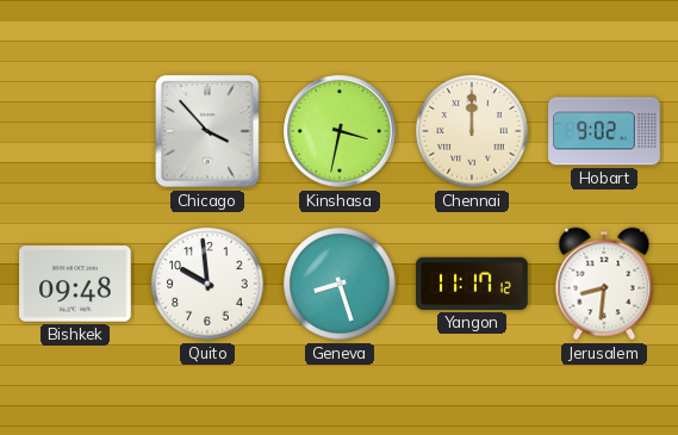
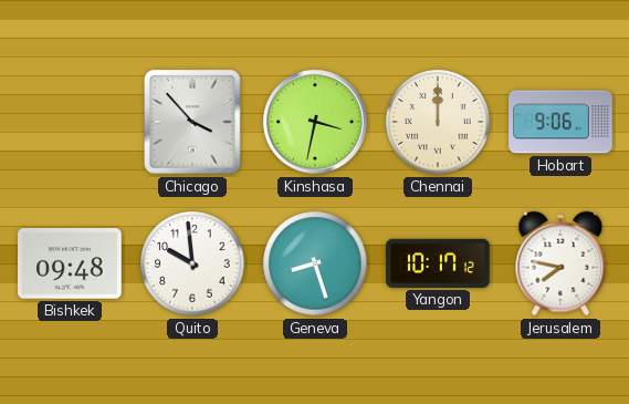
Hobart: 9:02 -> 9:06
Yangon: 11:17 -> 10:17
Jerusalem: 8:31 -> 7:47
